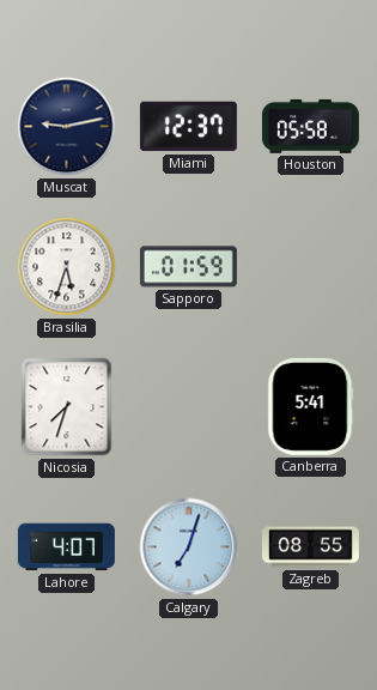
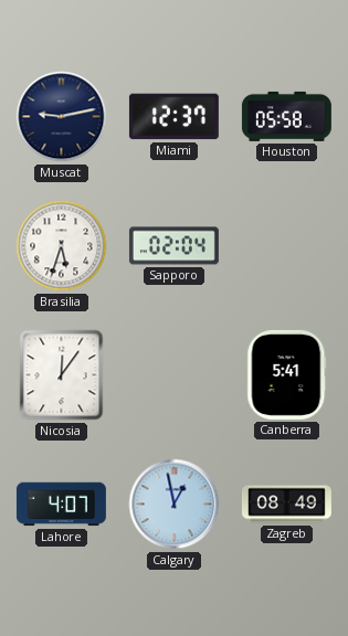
Sapporo: 01:59 -> 02:04
Nicosia: 7:33 -> 12:06
Calgary: 7:03 -> 12:58
Zagreb: 08:55 -> 08:49
